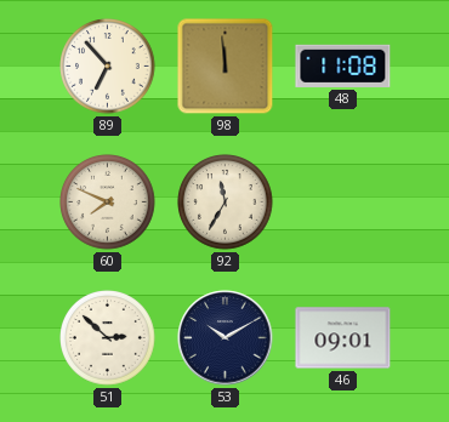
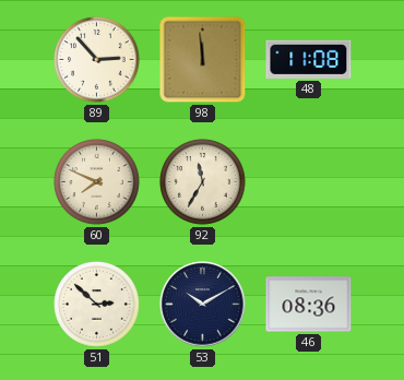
89: 6:53 -> 2:53
46: 09:01 -> 08:36
